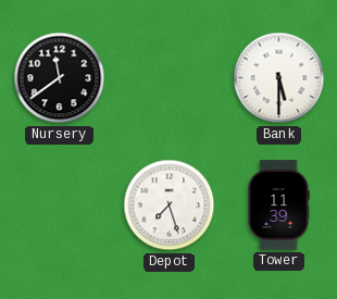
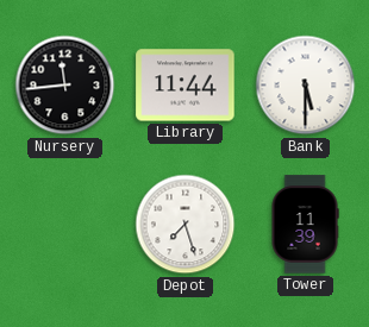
Nursery: 11:39 -> 11:44
Library: none -> 11:44
